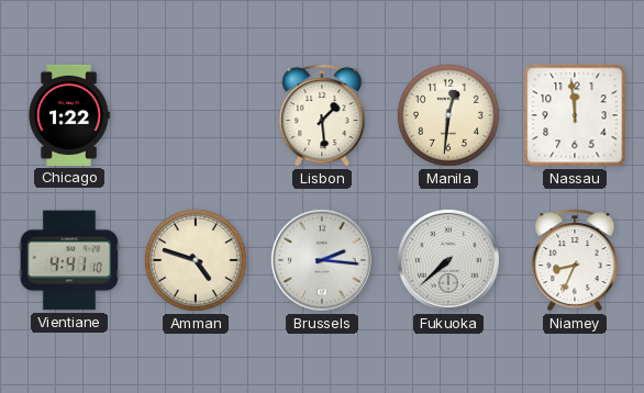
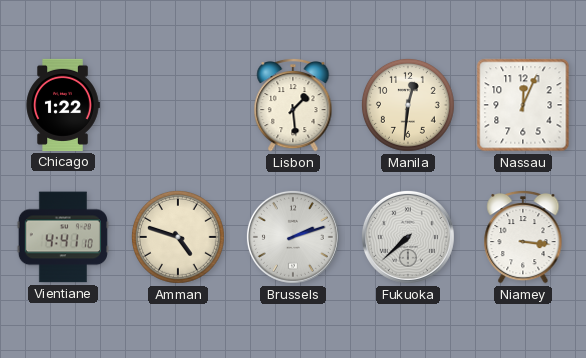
Nassau: 11:59 -> 12:04
Brussels: 2:16 -> 2:12
Niamey: 8:34 -> 3:16
